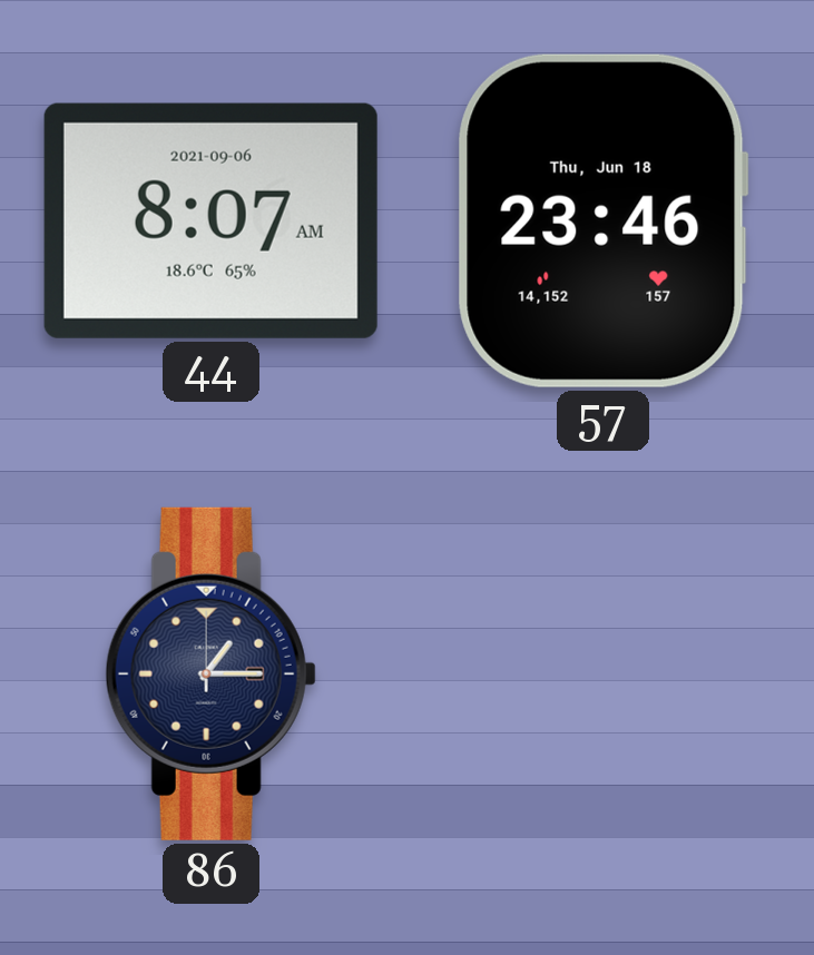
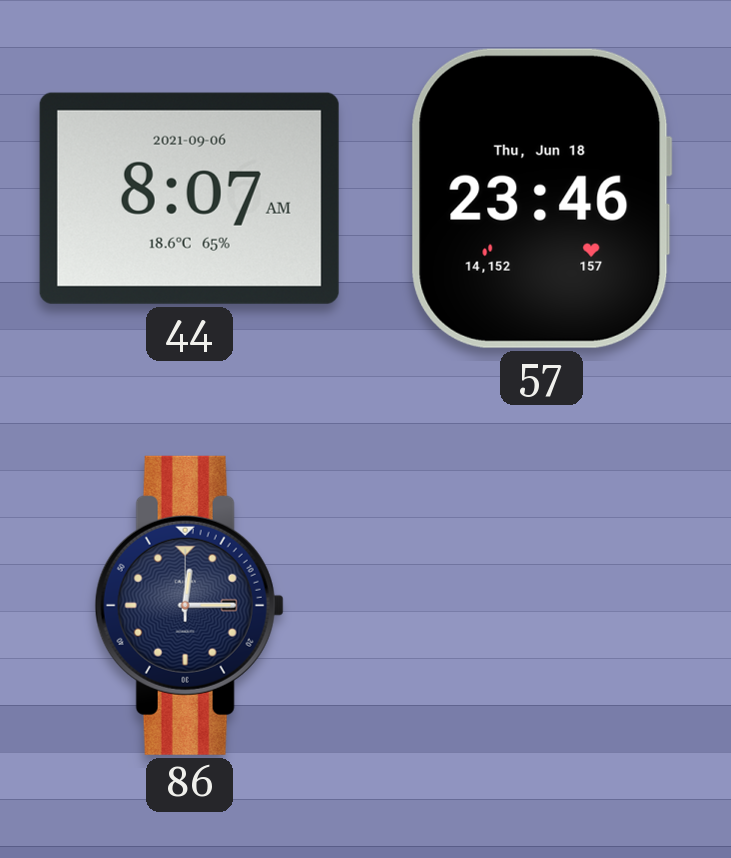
86: 1:15 -> 12:15
